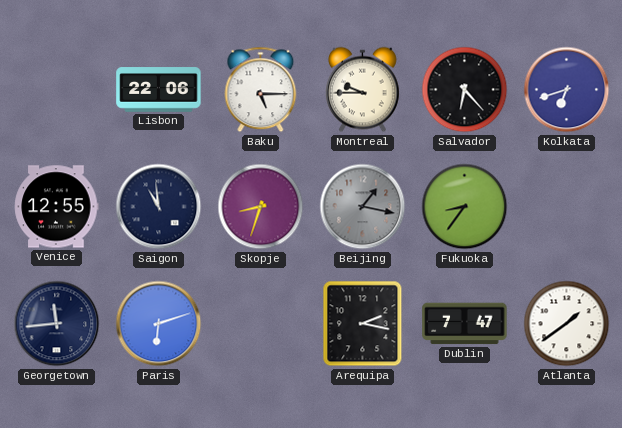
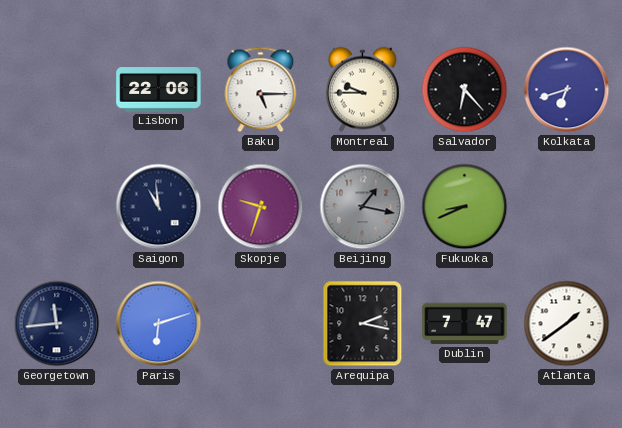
Venice: 12:55 -> none
Skopje: 8:33 -> 9:33
Fukuoka: 8:36 -> 8:41
